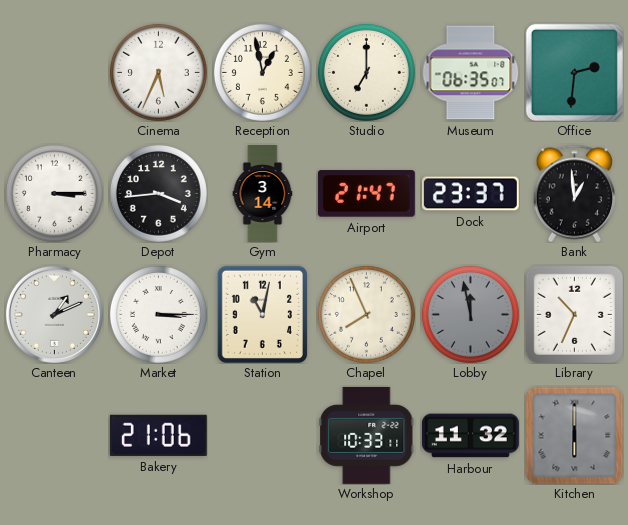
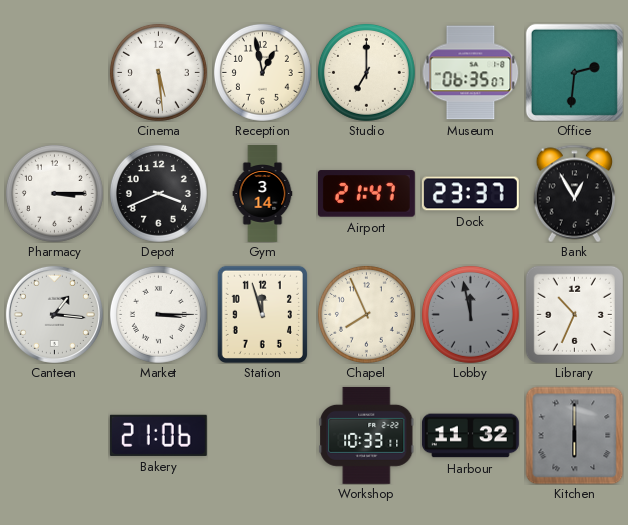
Cinema: 5:34 -> 5:29
Depot: 3:44 -> 3:41
Bank: 12:59 -> 12:55
Canteen: 1:11 -> 1:16
Station: 11:02 -> 11:57
